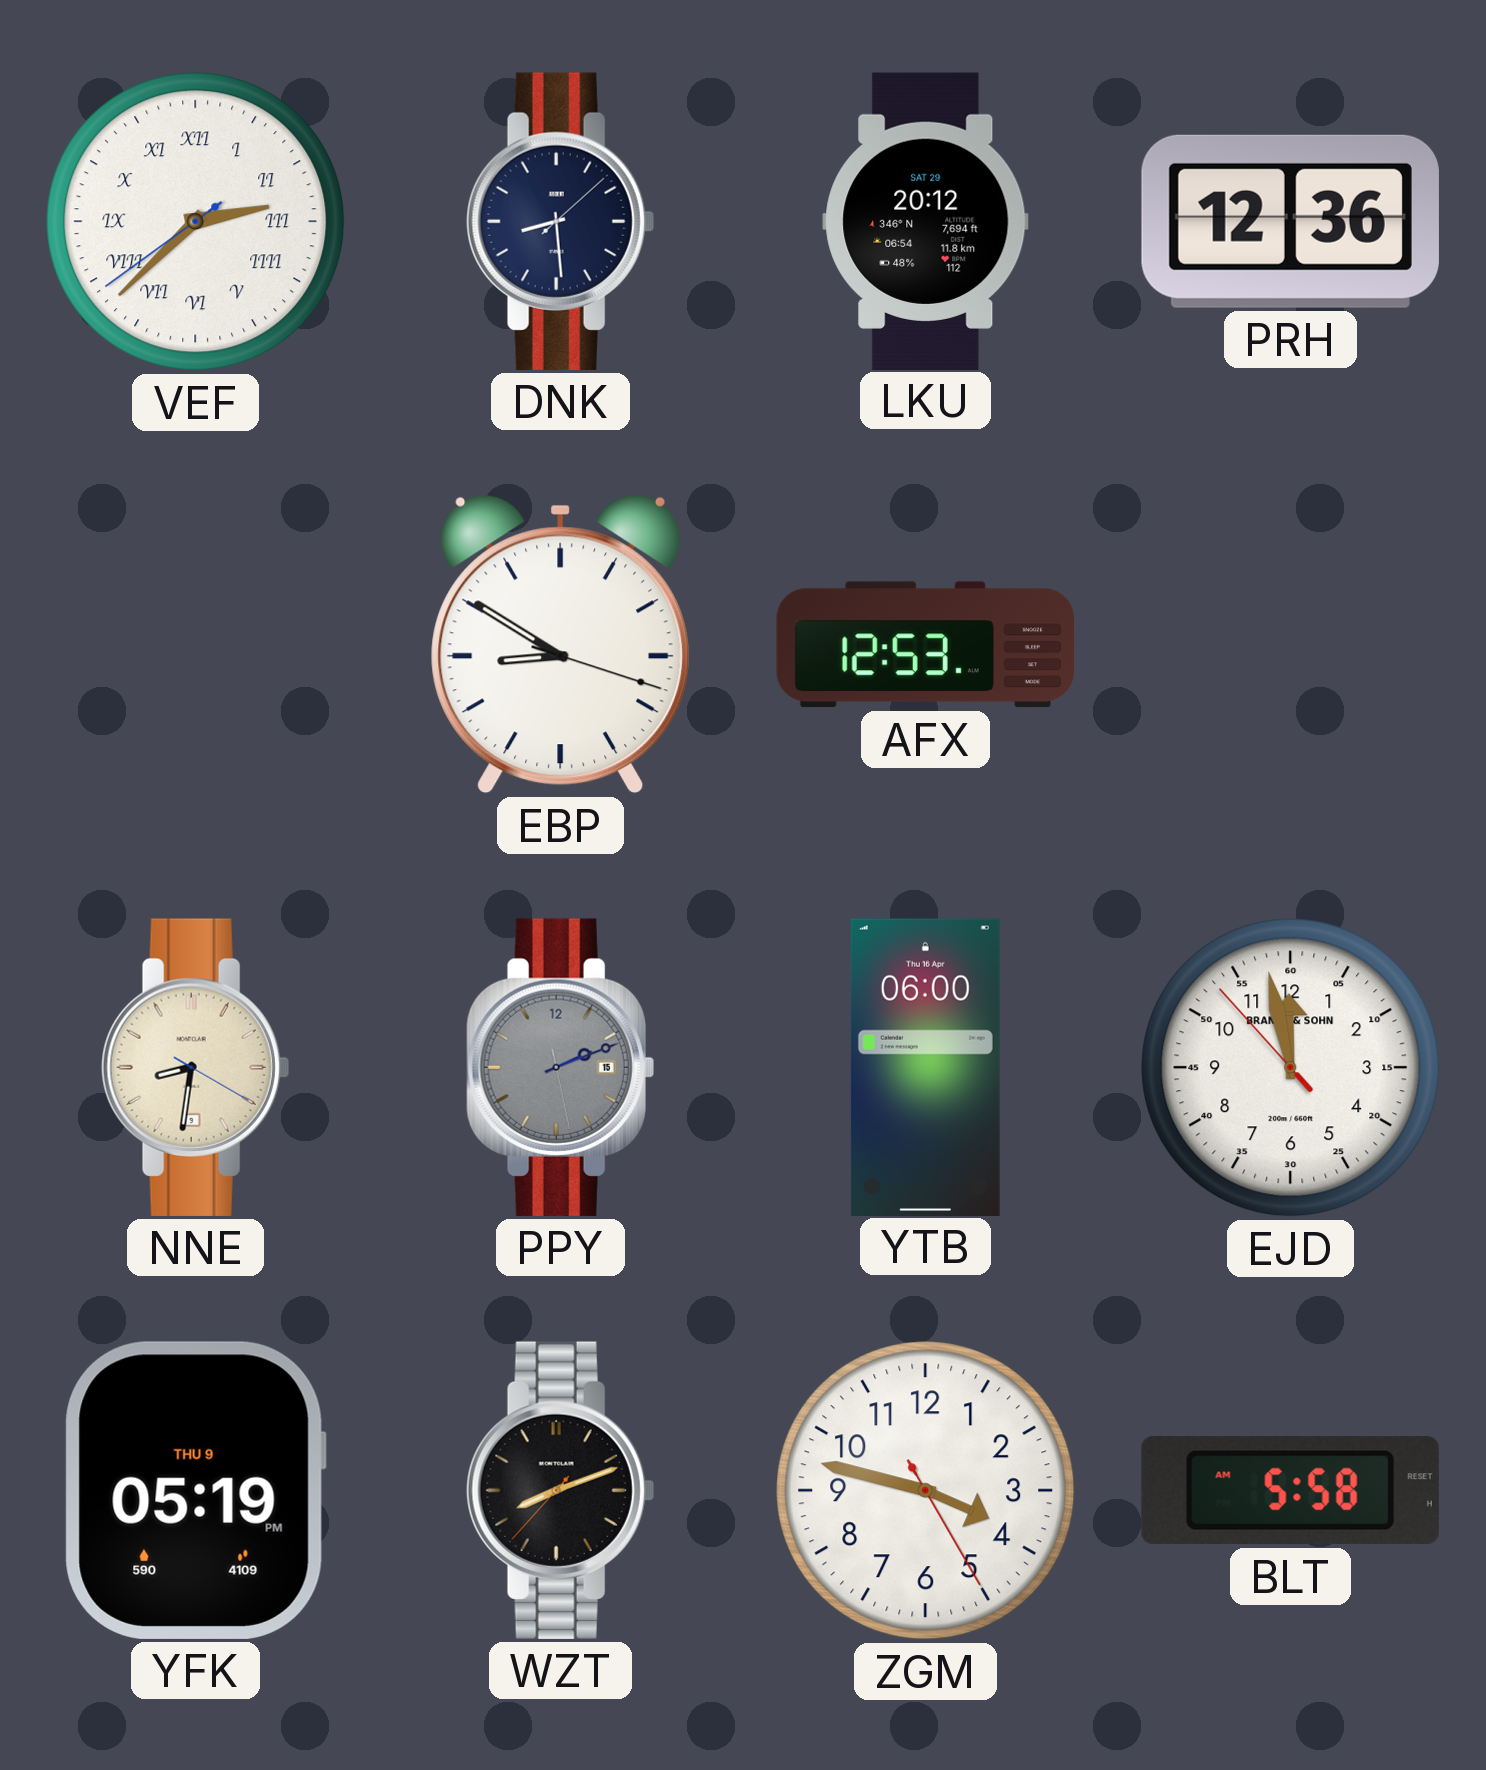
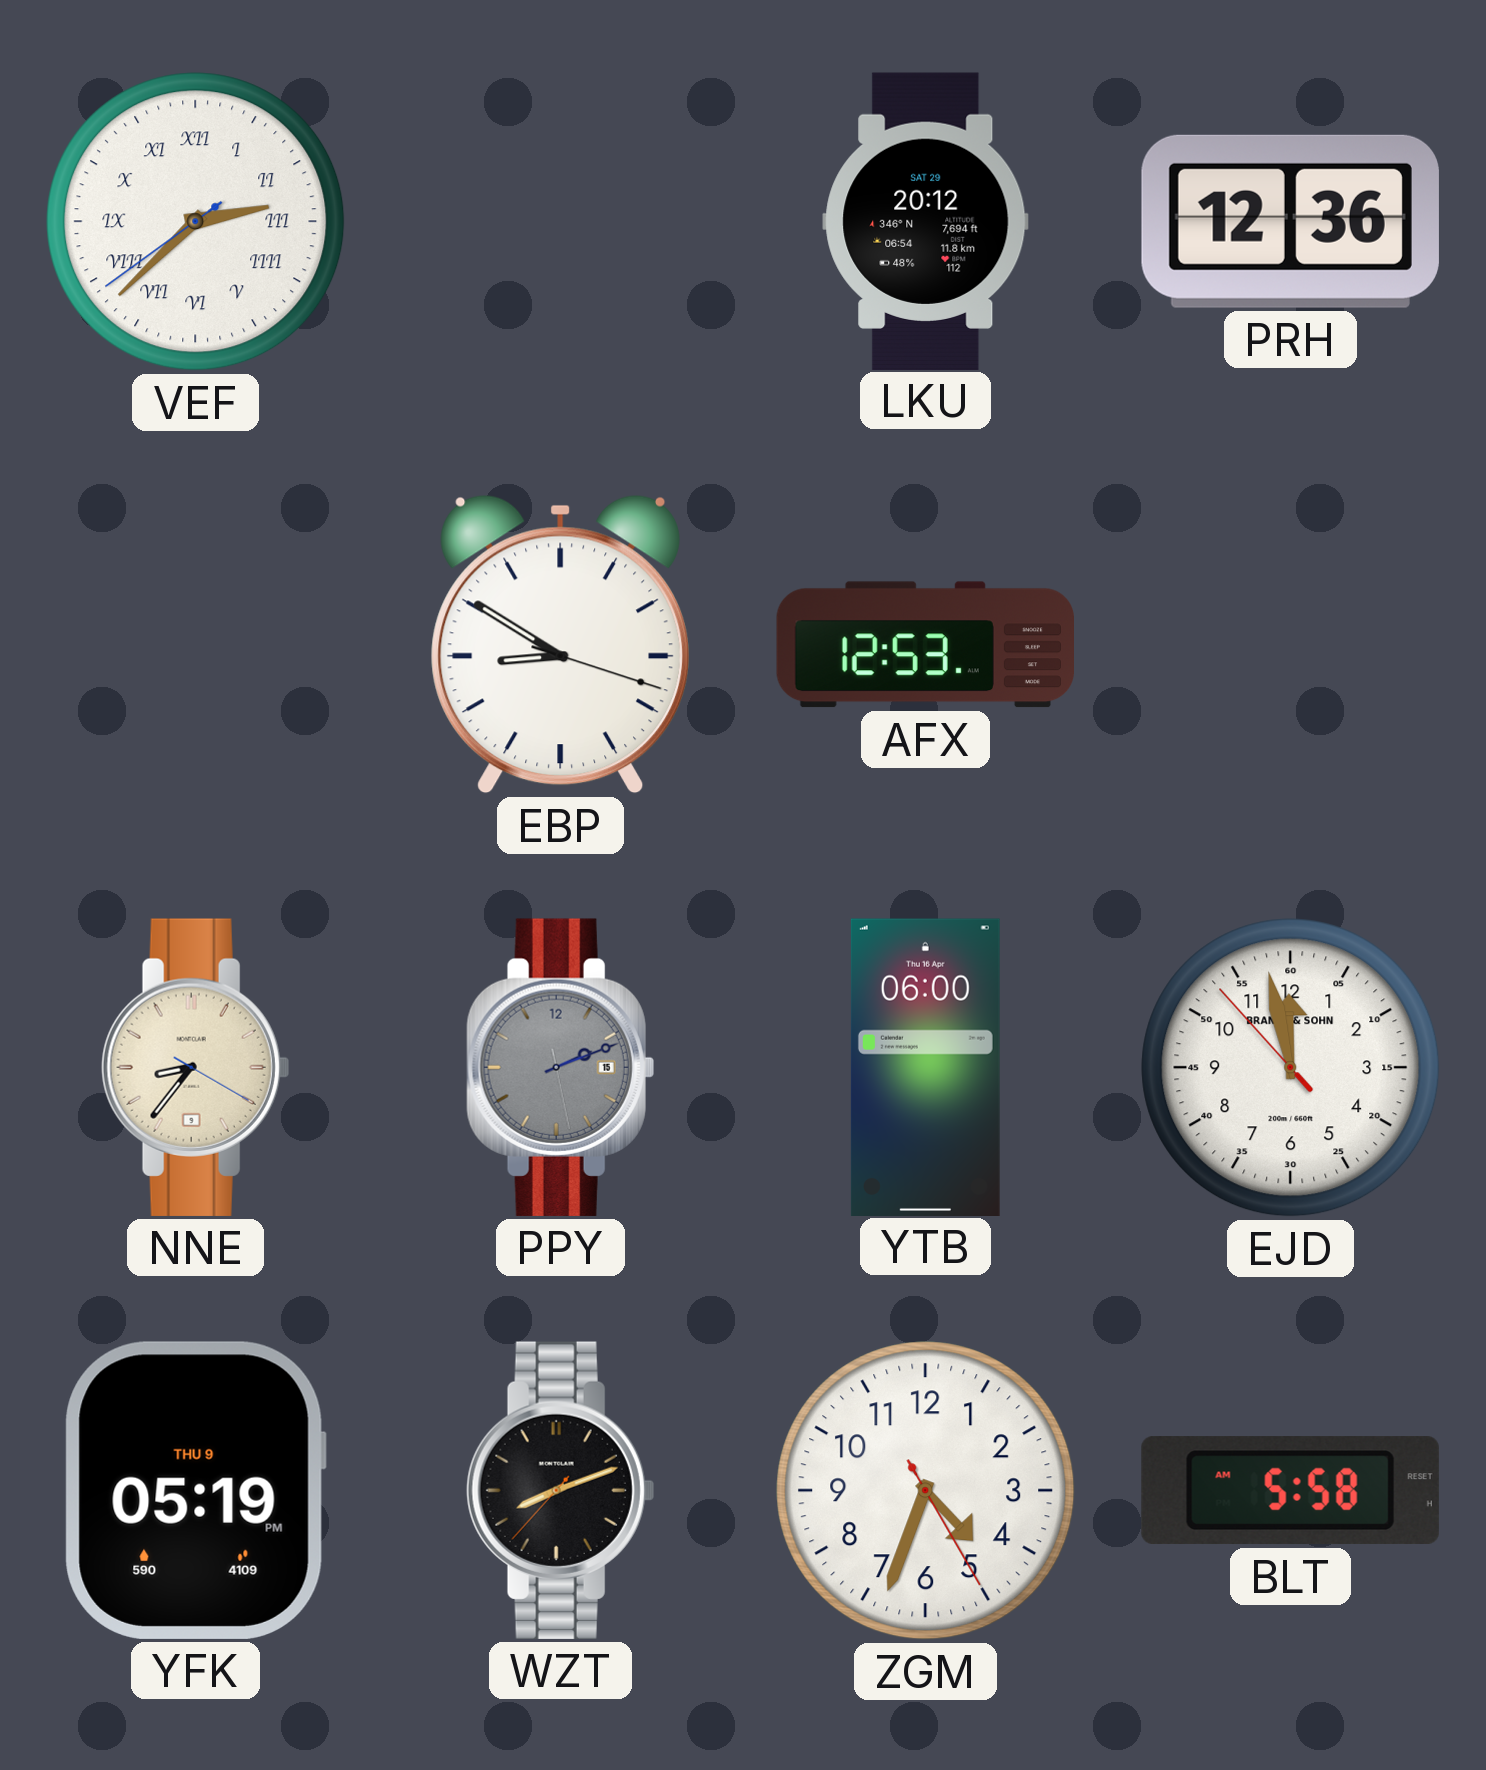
DNK: 8:29 -> none
NNE: 8:31 -> 8:36
ZGM: 3:47 -> 4:33
